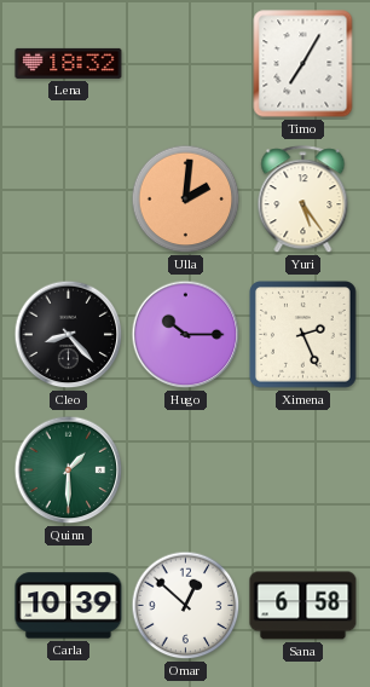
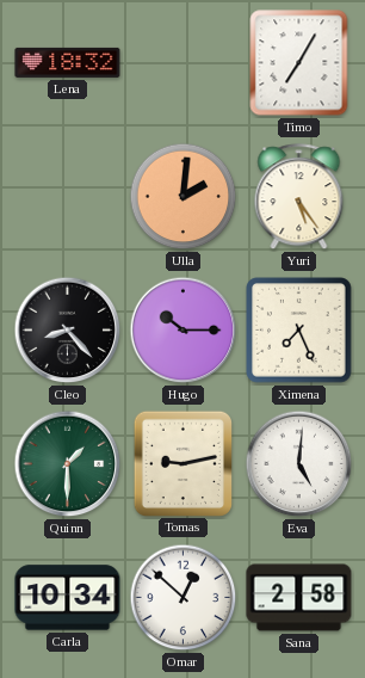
Ximena: 2:26 -> 7:26
Tomas: none -> 9:13
Eva: none -> 5:01
Carla: 10:39 -> 10:34
Sana: 6:58 -> 2:58
